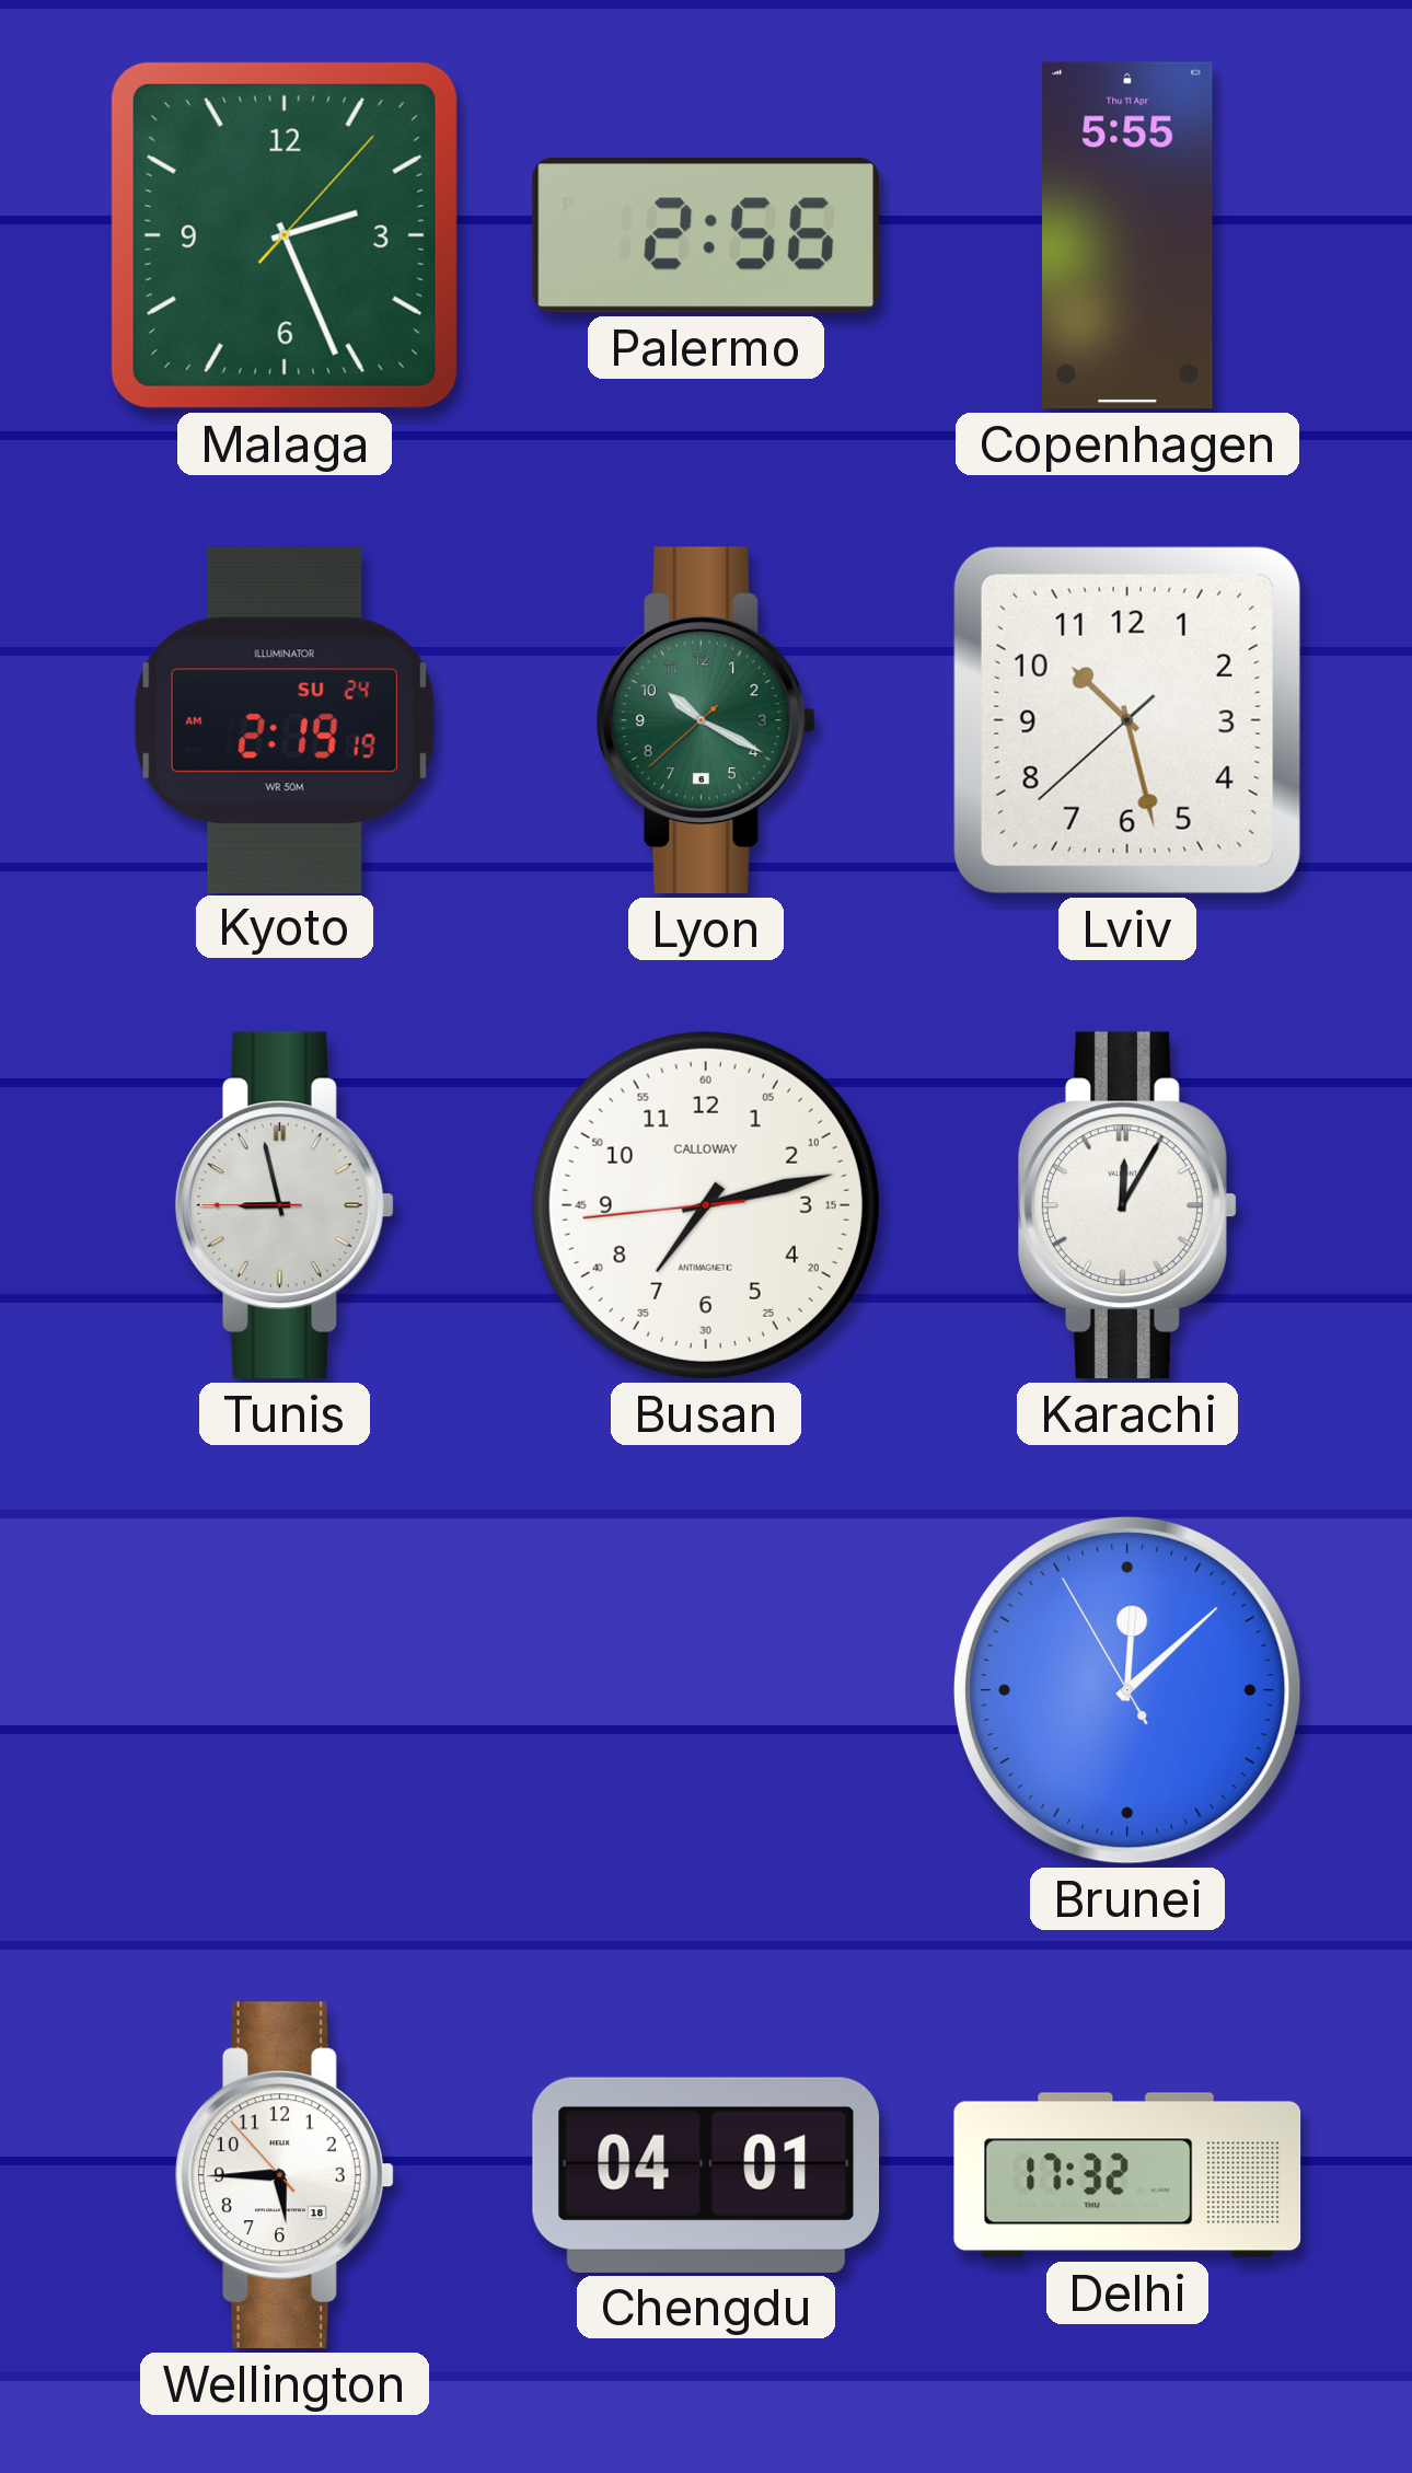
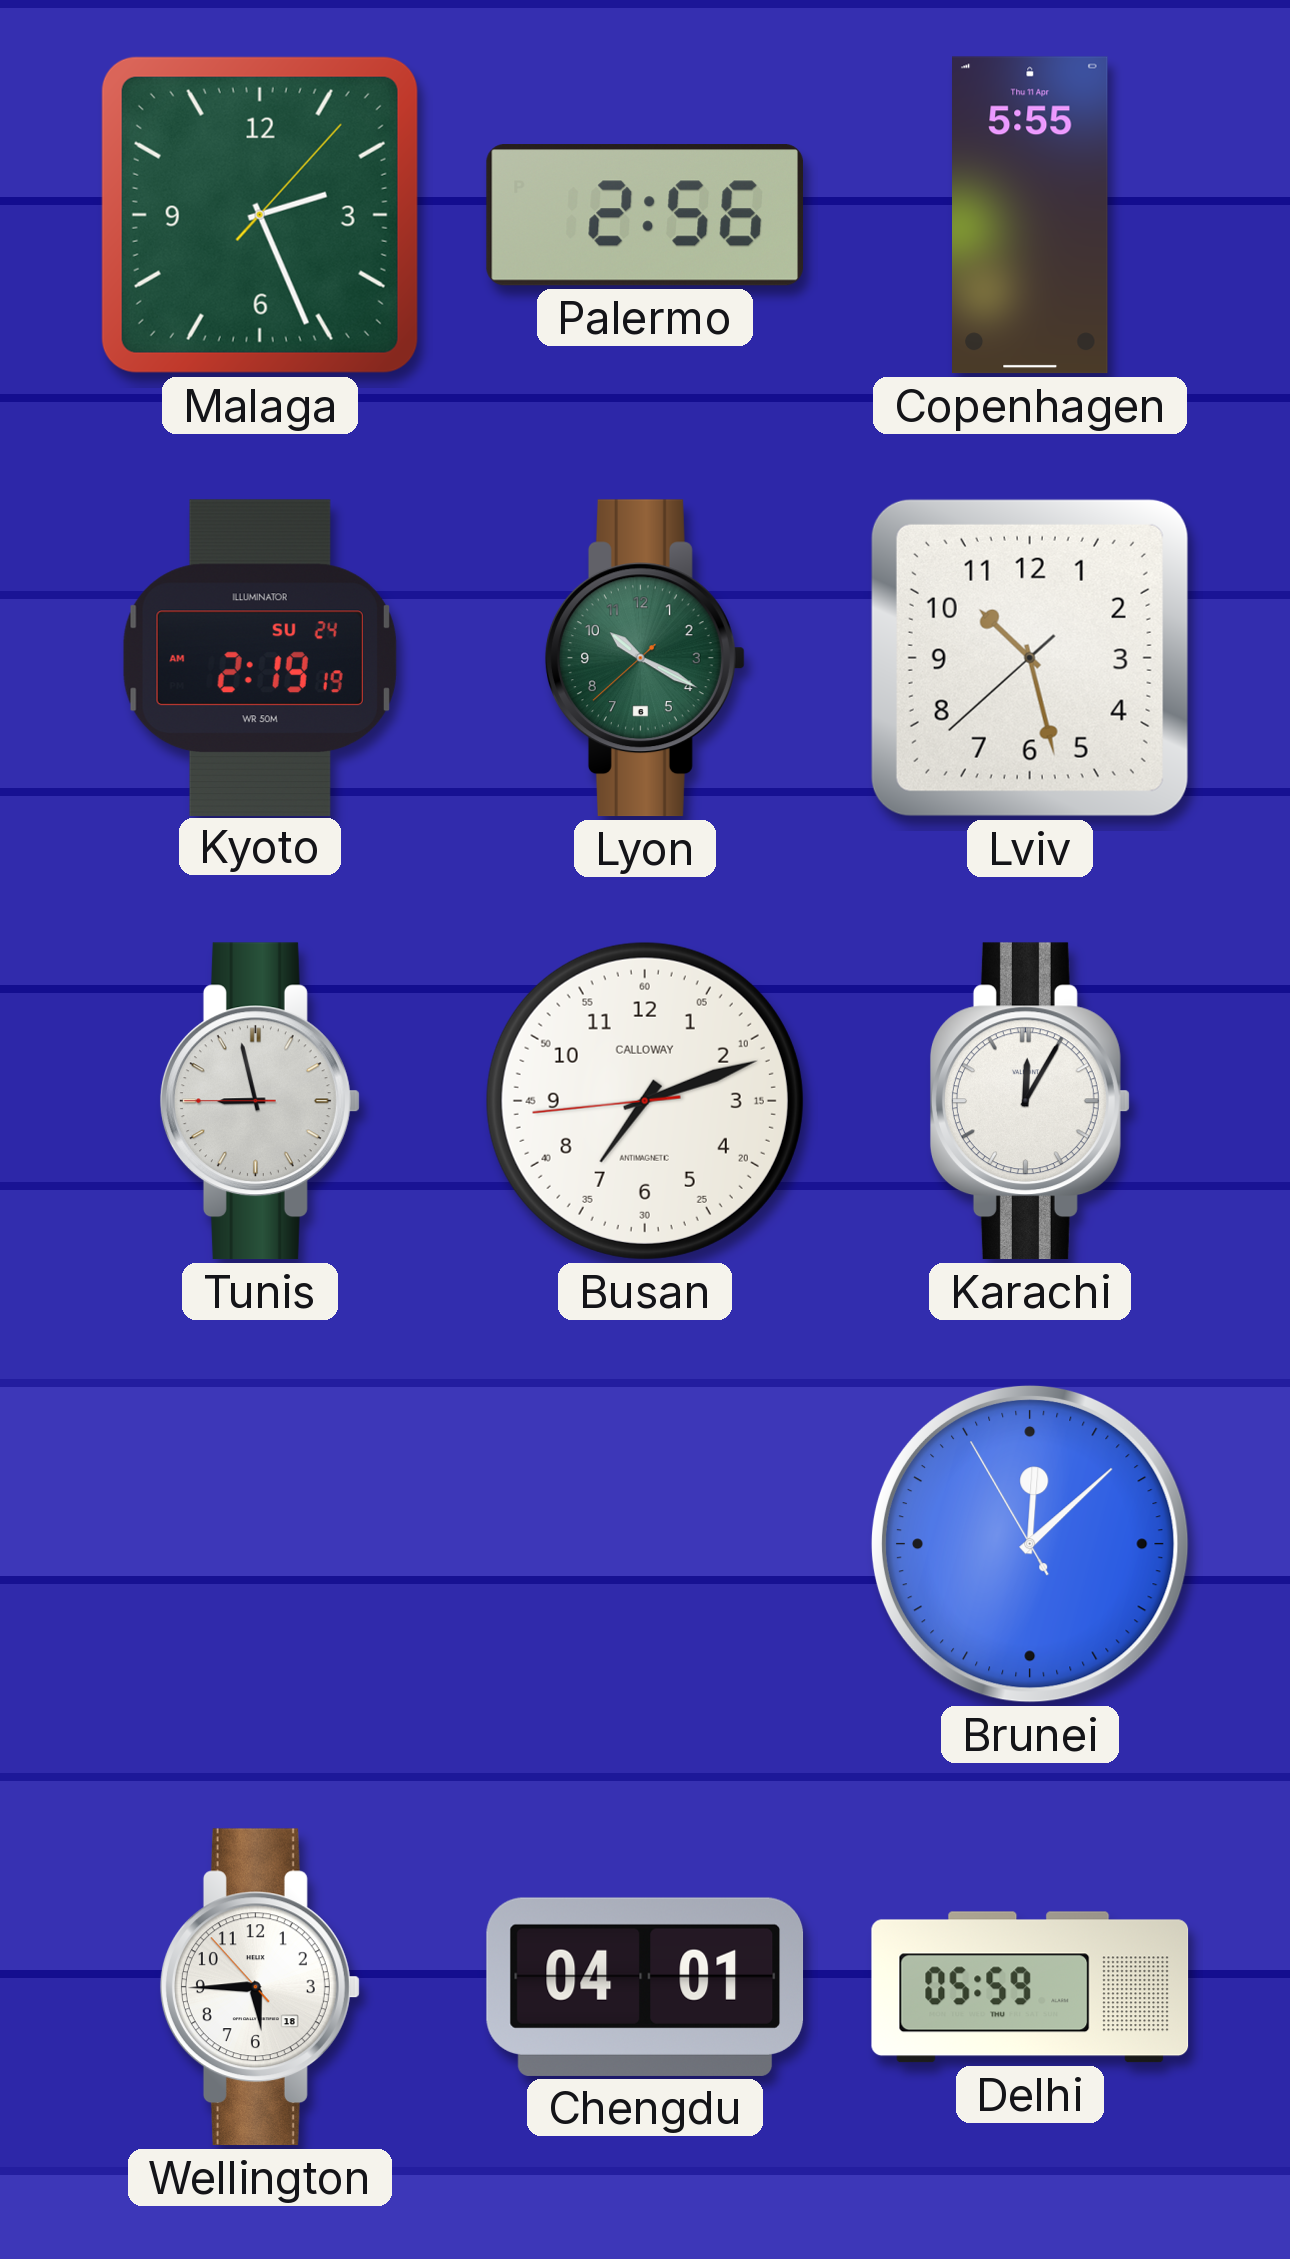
Busan: 7:12 -> 7:11
Delhi: 17:32 -> 05:59
